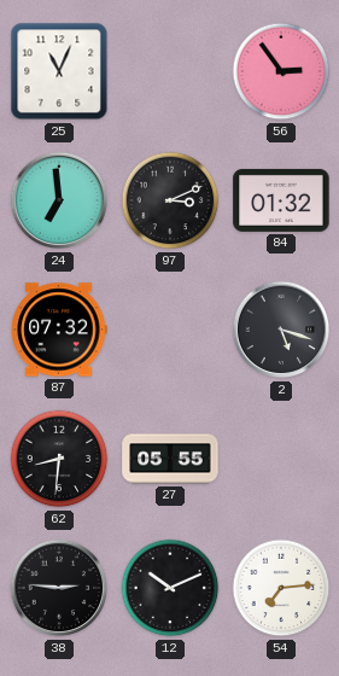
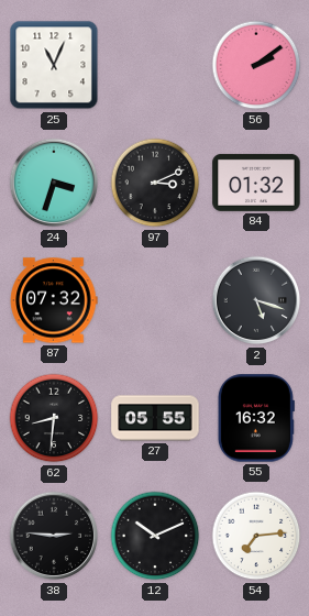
56: 2:54 -> 2:09
24: 6:59 -> 3:33
55: none -> 16:32
